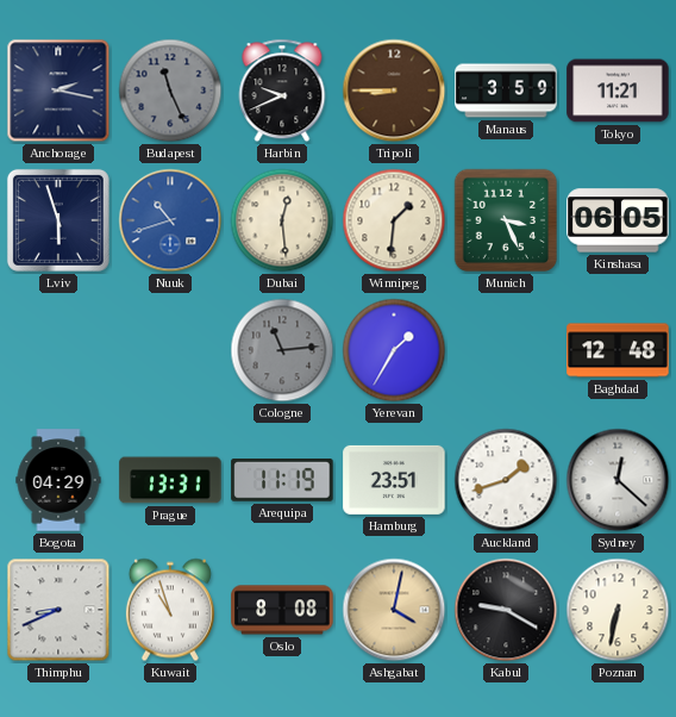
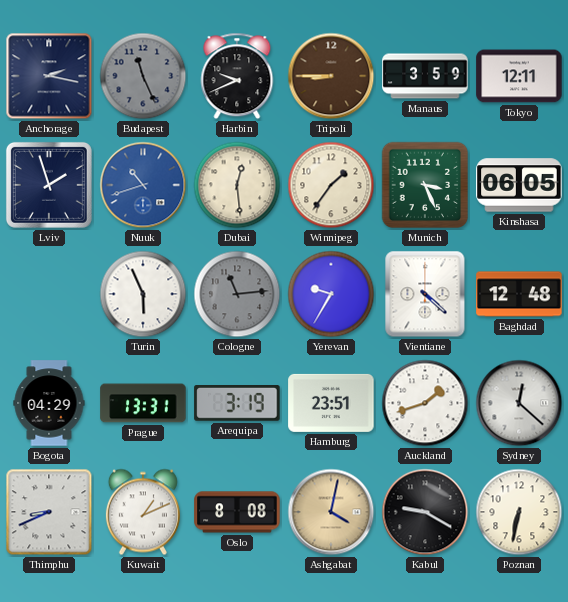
Tokyo: 11:21 -> 12:11
Lviv: 5:57 -> 1:57
Winnipeg: 1:31 -> 1:36
Turin: none -> 5:56
Yerevan: 1:35 -> 9:35
Vientiane: none -> 4:22
Arequipa: 11:19 -> 3:19
Kuwait: 10:57 -> 1:11
